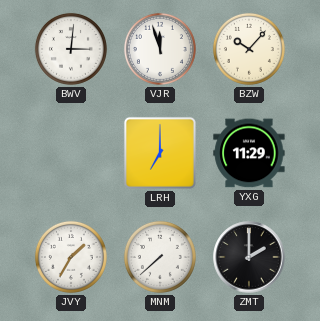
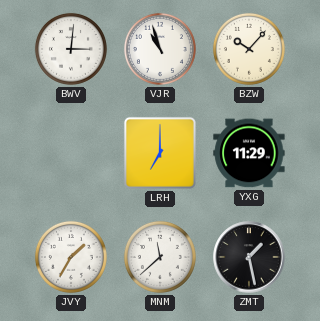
VJR: 11:57 -> 10:57
MNM: 7:38 -> 11:38
ZMT: 2:00 -> 1:28
